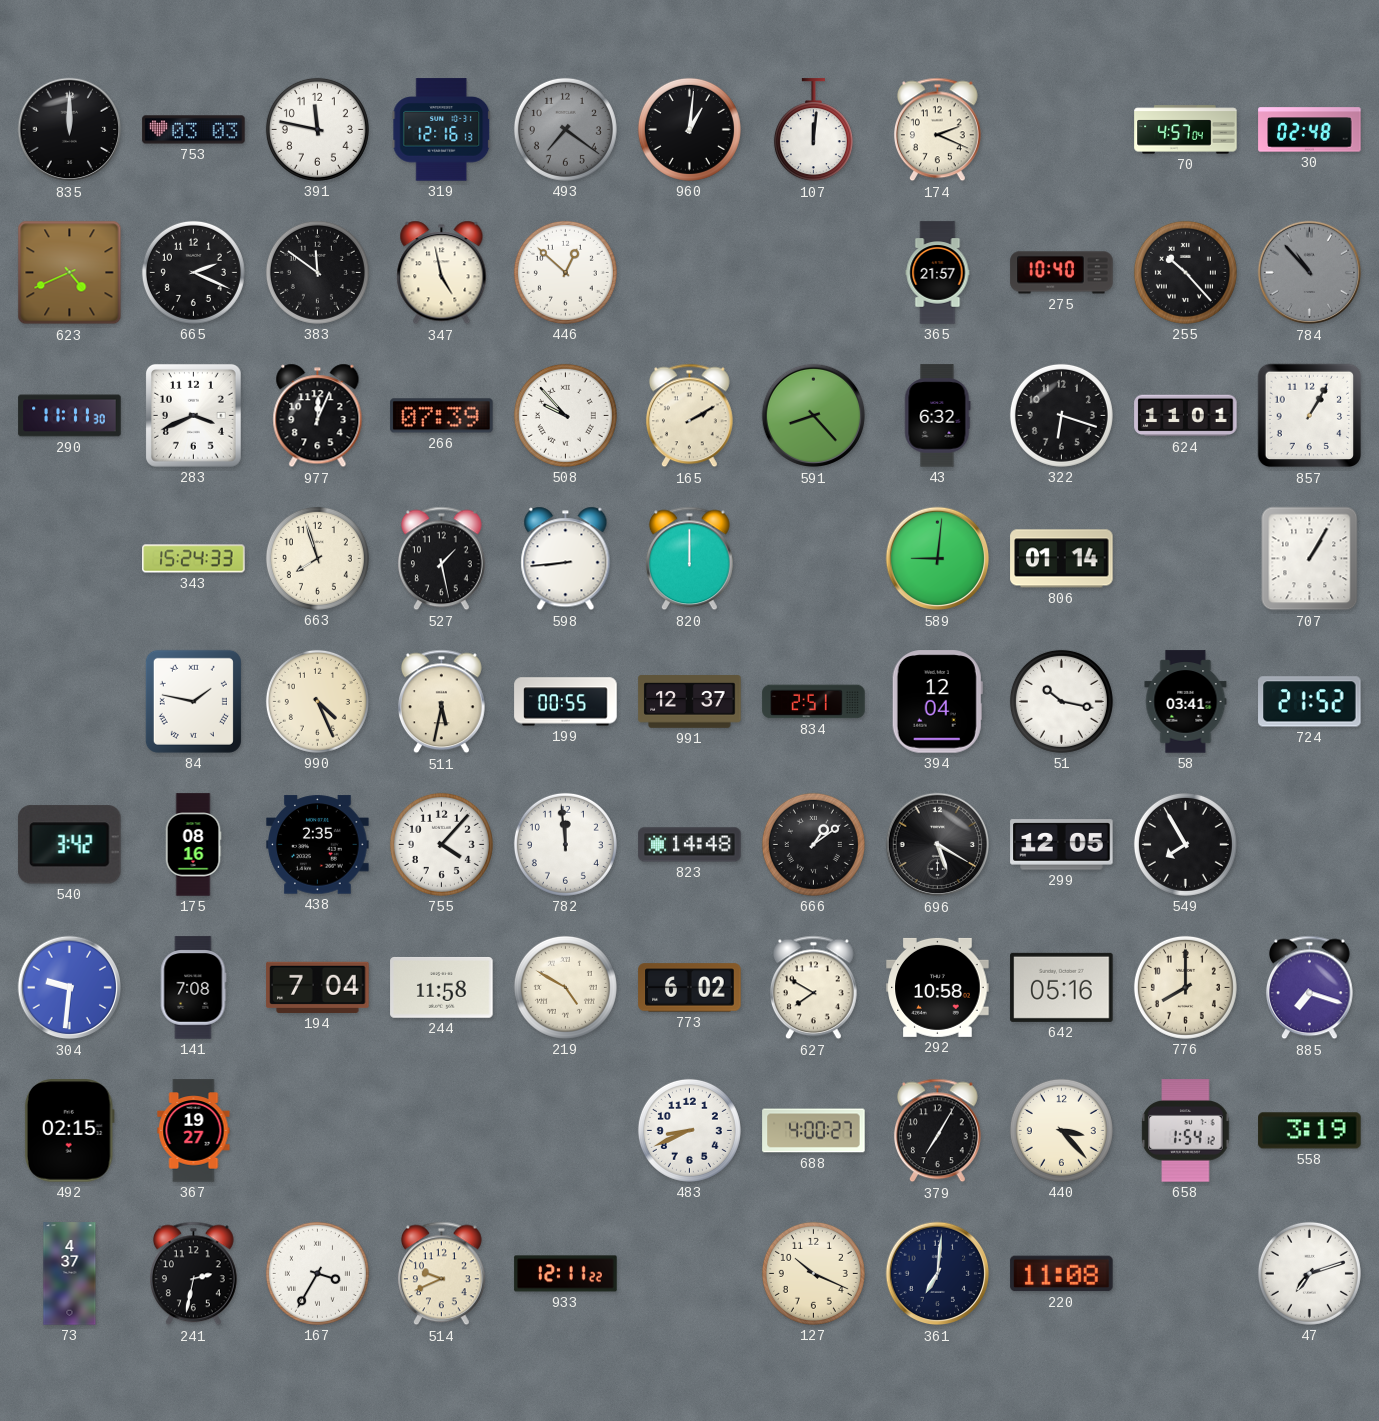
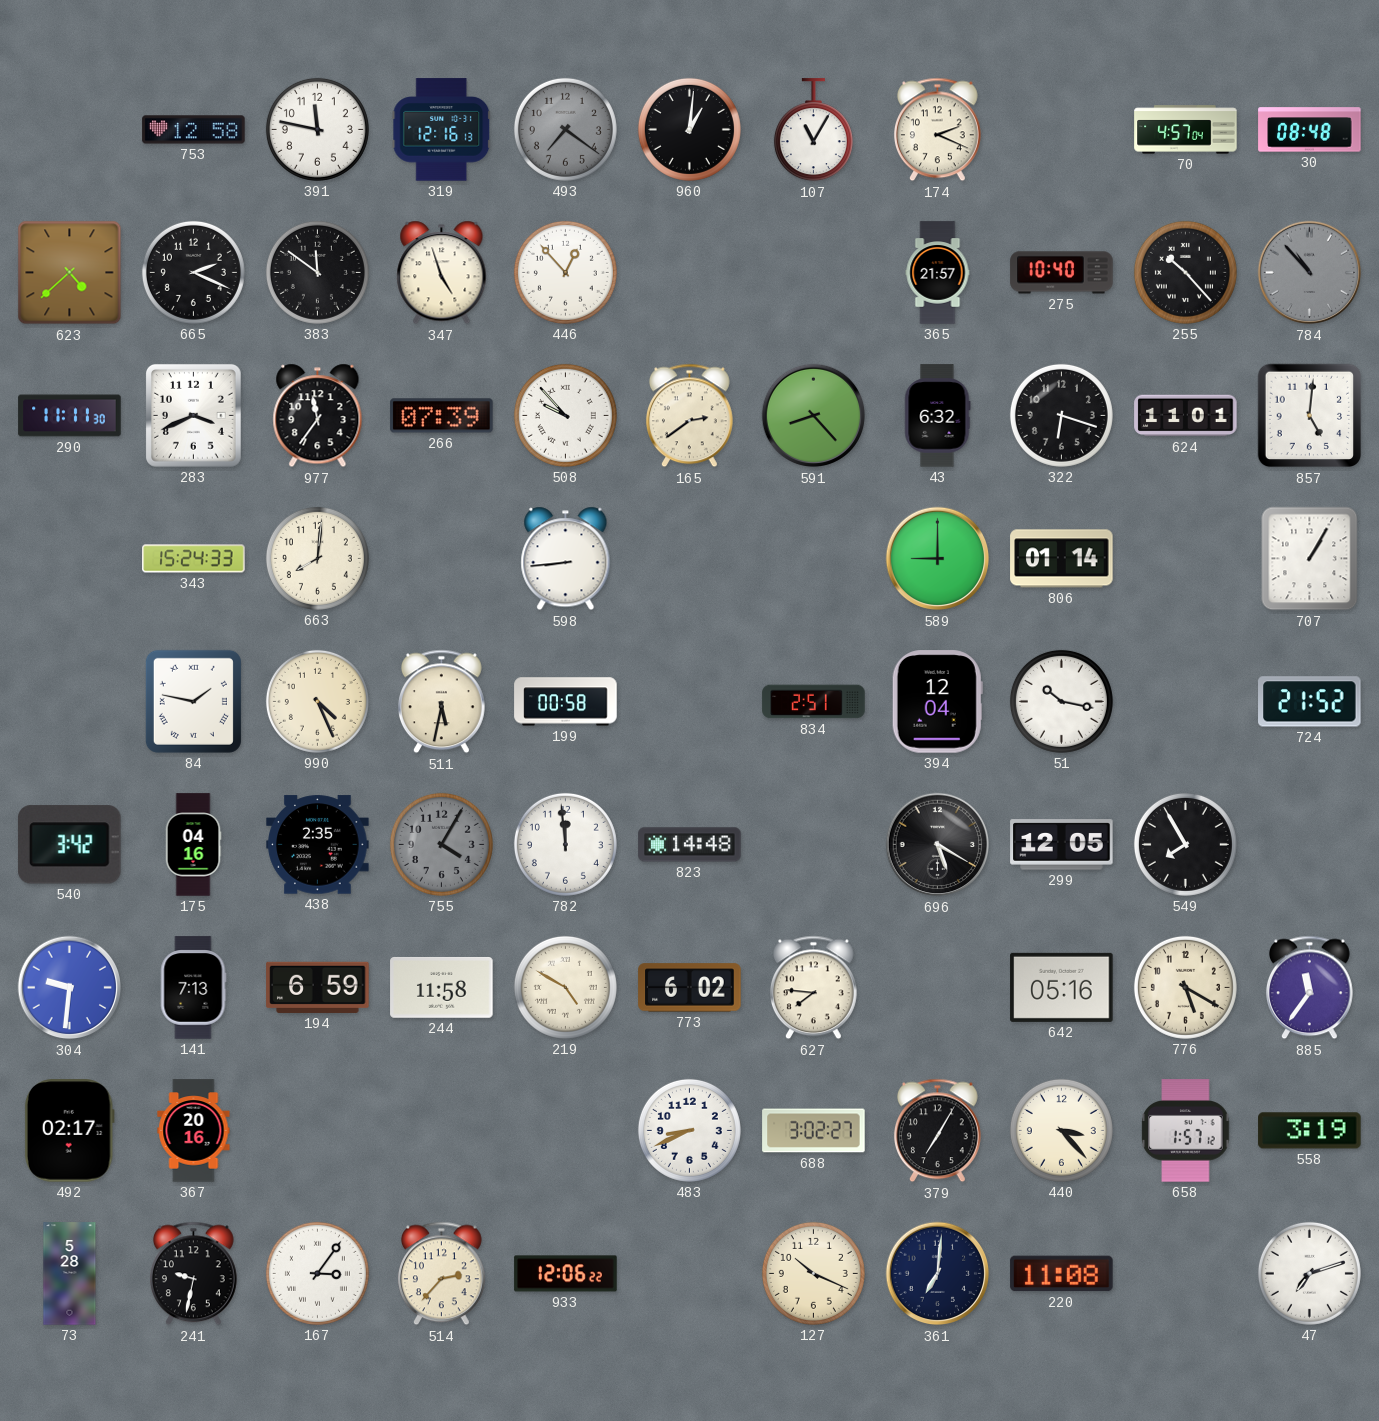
835: 12:00 -> none
753: 03:03 -> 12:58
107: 12:01 -> 11:05
30: 02:48 -> 08:48
623: 4:41 -> 4:38
347: 4:58 -> 4:57
446: 12:52 -> 12:53
977: 12:04 -> 11:36
165: 2:10 -> 2:39
857: 1:05 -> 5:01
663: 7:57 -> 8:01
527: 1:28 -> none
820: 12:00 -> none
589: 9:01 -> 9:00
199: 00:55 -> 00:58
991: 12:37 -> none
58: 03:41 -> none
175: 08:16 -> 04:16
755: 4:07 -> 4:05
755 dial: white -> grey
666: 1:09 -> none
141: 7:08 -> 7:13
194: 7:04 -> 6:59
627: 7:50 -> 7:46
292: 10:58 -> none
776: 8:00 -> 5:20
885: 7:18 -> 11:36
492: 02:15 -> 02:17
367: 19:27 -> 20:16
688: 4:00 -> 3:02
658: 1:54 -> 1:57
73: 4:37 -> 5:28
241: 2:32 -> 9:32
167: 3:35 -> 3:06
514: 9:41 -> 2:37
933: 12:11 -> 12:06
